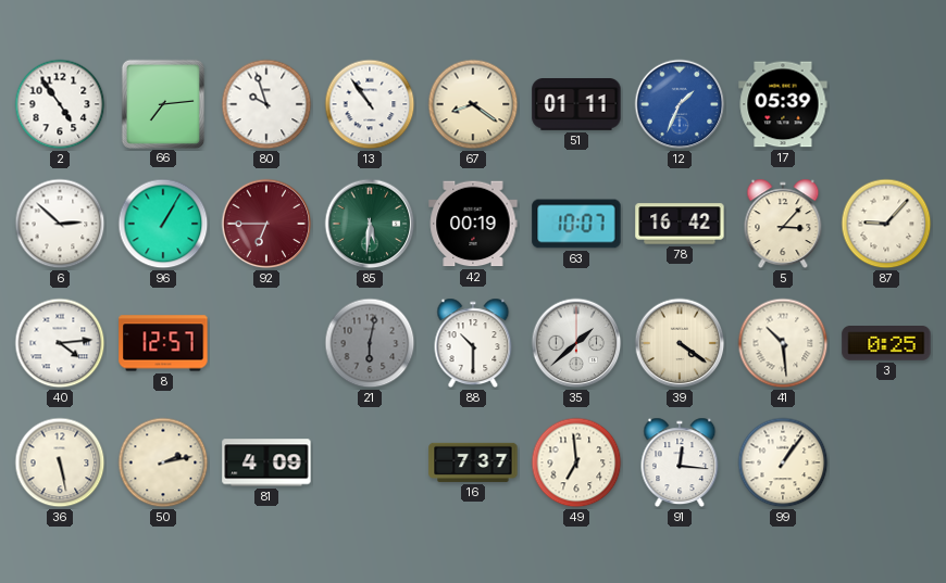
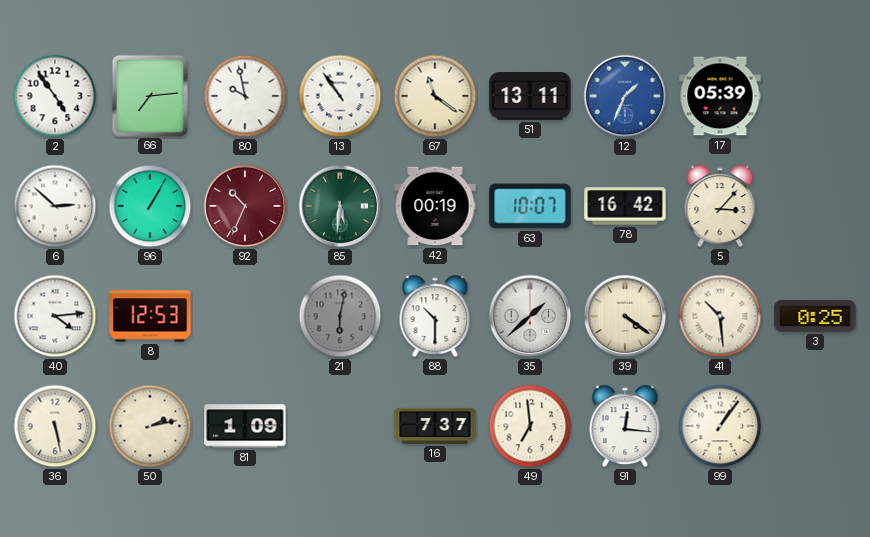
80: 9:57 -> 9:58
67: 8:21 -> 11:21
51: 01:11 -> 13:11
92: 6:45 -> 10:34
87: 9:07 -> none
8: 12:57 -> 12:53
81: 4:09 -> 1:09
